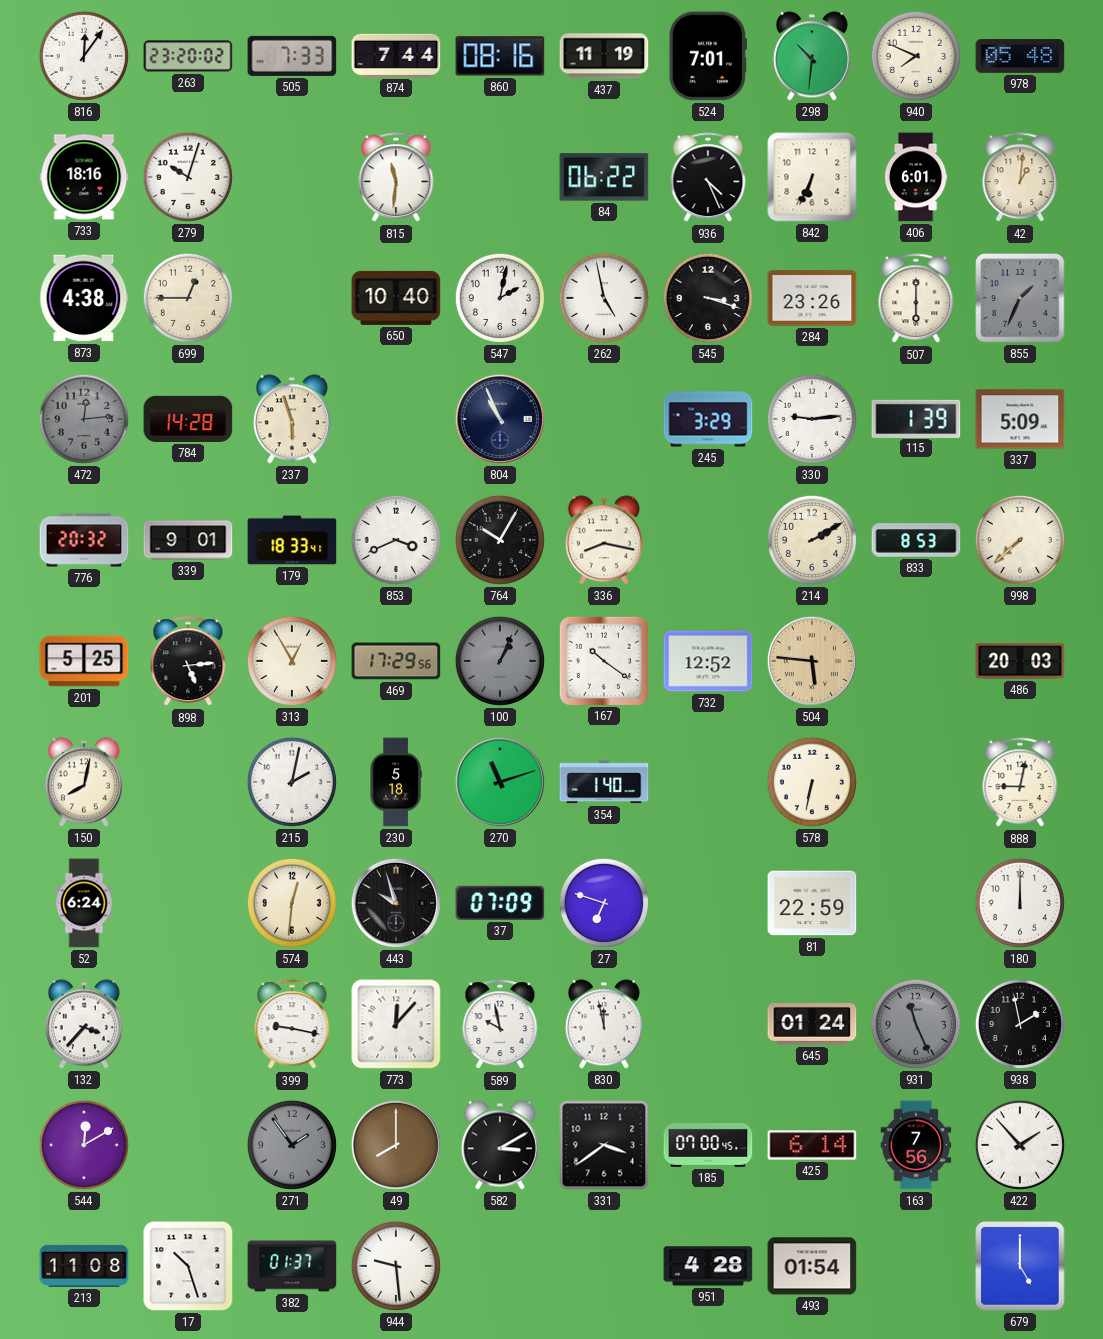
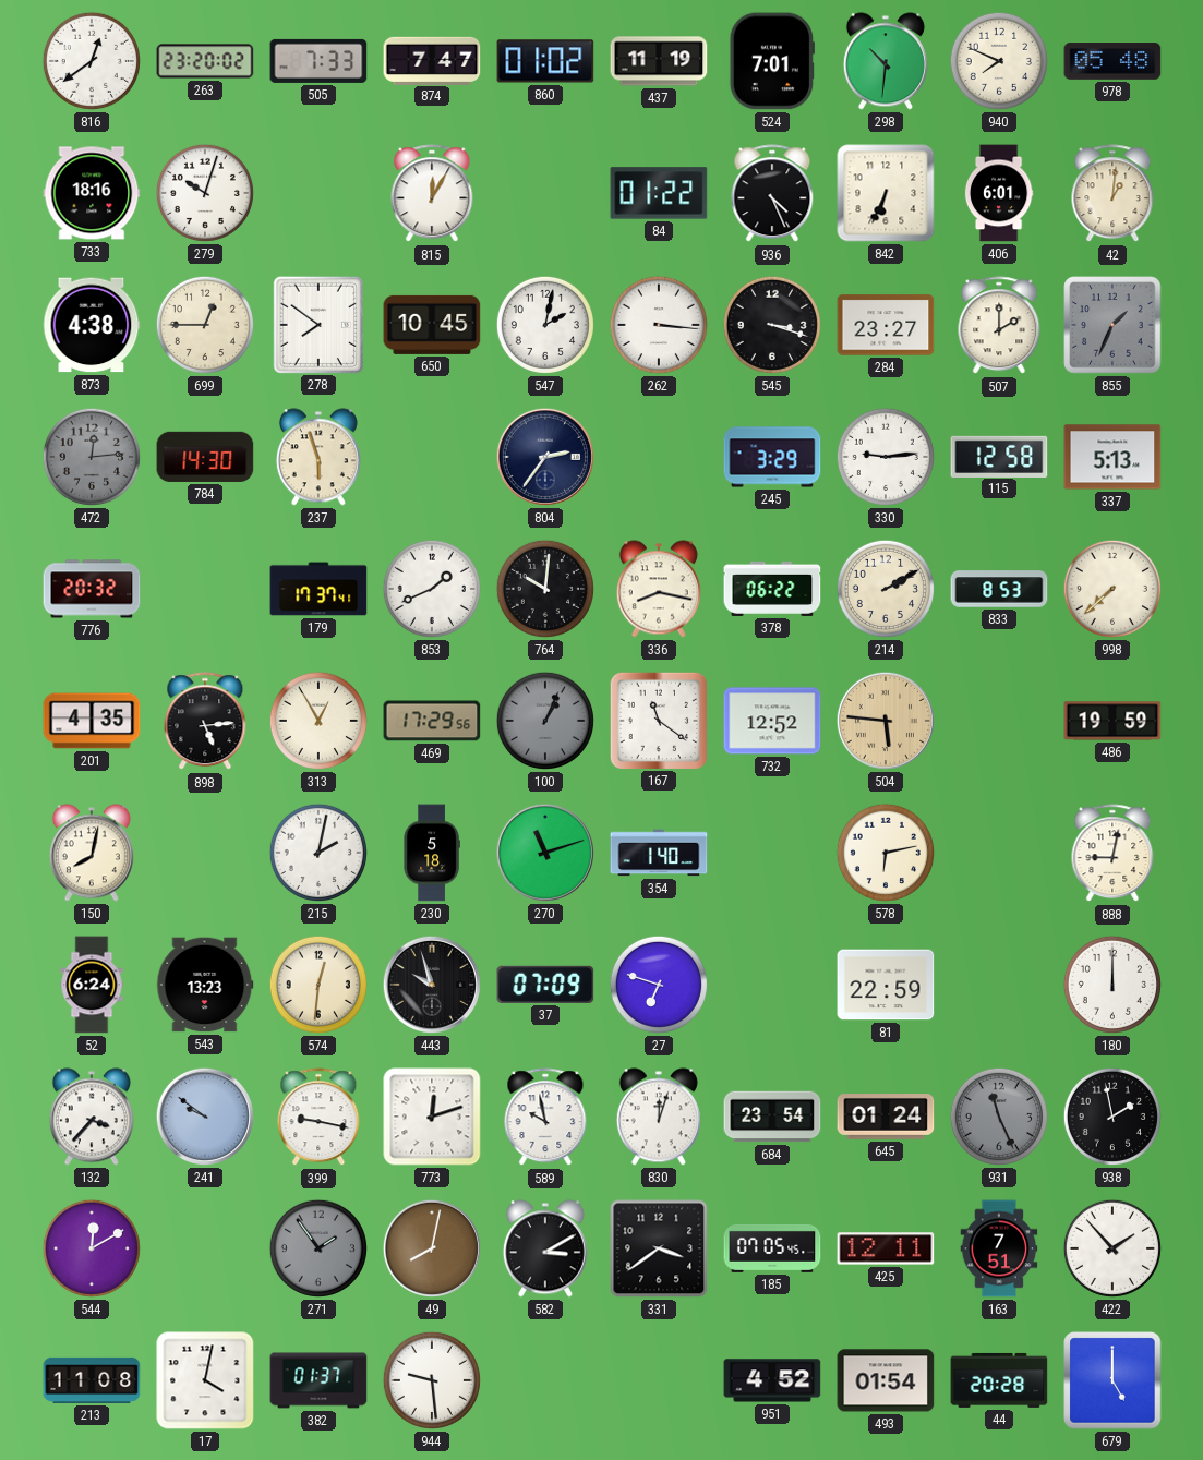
816: 12:06 -> 12:39
874: 7:44 -> 7:47
860: 08:16 -> 01:02
815: 11:31 -> 12:05
84: 06:22 -> 01:22
278: none -> 7:51
650: 10:40 -> 10:45
262: 4:58 -> 3:16
284: 23:26 -> 23:27
507: 6:00 -> 2:00
784: 14:28 -> 14:30
804: 10:56 -> 2:36
115: 1:39 -> 12:58
337: 5:09 -> 5:13
339: 9:01 -> none
179: 18:33 -> 17:37
853: 3:41 -> 1:41
764: 10:05 -> 10:01
378: none -> 06:22
201: 5:25 -> 4:35
167: 10:21 -> 11:21
486: 20:03 -> 19:59
578: 6:32 -> 6:13
543: none -> 13:23
241: none -> 9:51
773: 12:07 -> 12:12
830: 11:58 -> 12:03
684: none -> 23:54
49: 8:00 -> 8:02
185: 07:00 -> 07:05
425: 6:14 -> 12:11
163: 7:56 -> 7:51
17: 10:27 -> 4:02
951: 4:28 -> 4:52
44: none -> 20:28
